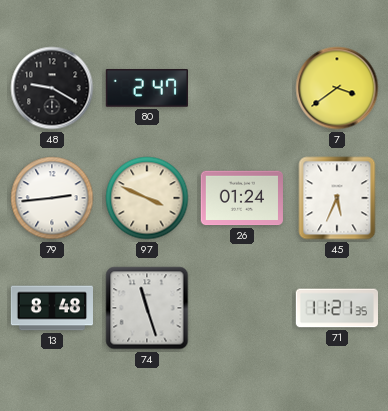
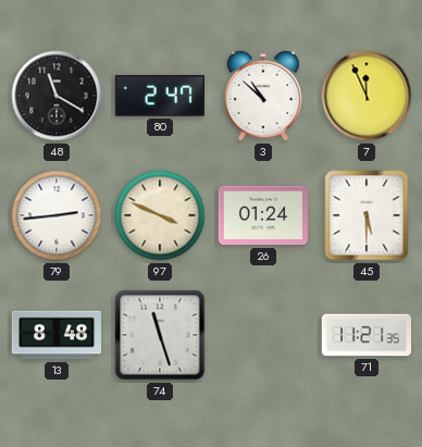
48: 9:20 -> 11:20
3: none -> 10:52
7: 3:39 -> 11:56
45: 5:34 -> 5:30
